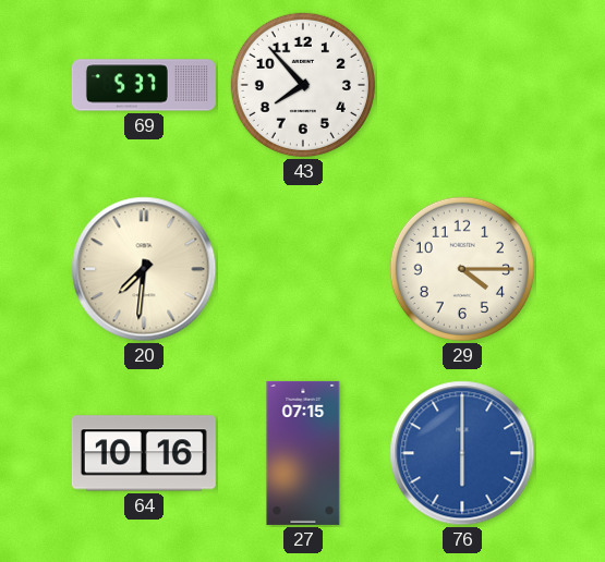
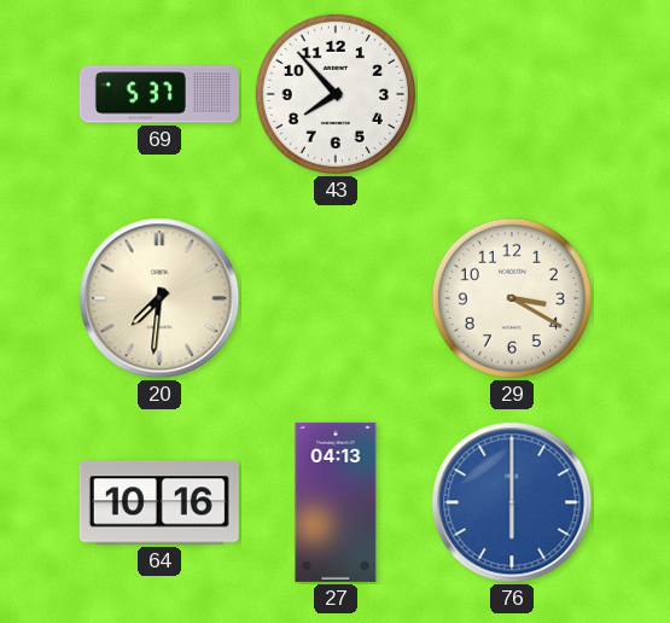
29: 4:15 -> 3:20
27: 07:15 -> 04:13
